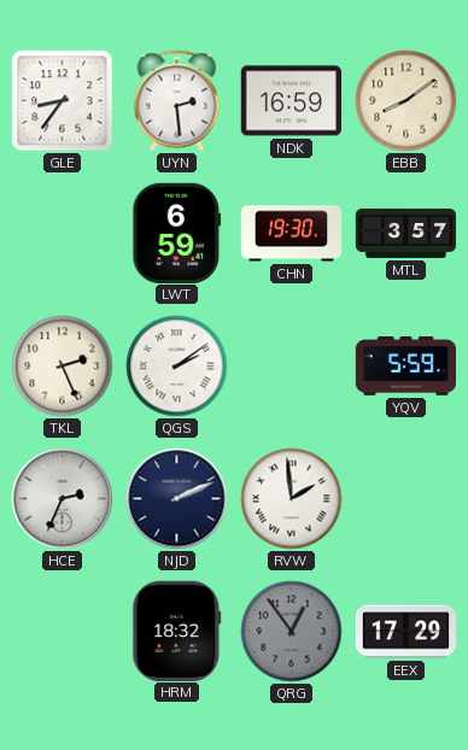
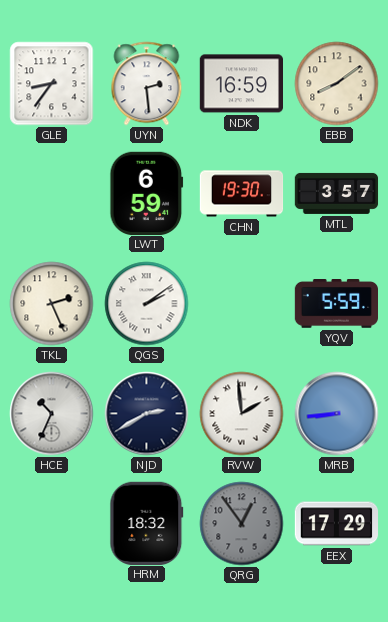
HCE: 2:34 -> 10:34
NJD: 2:11 -> 2:40
MRB: none -> 8:44
